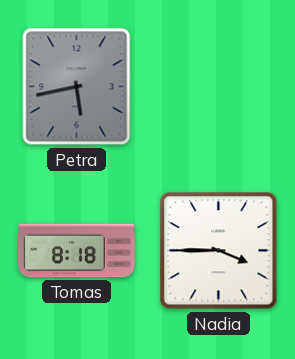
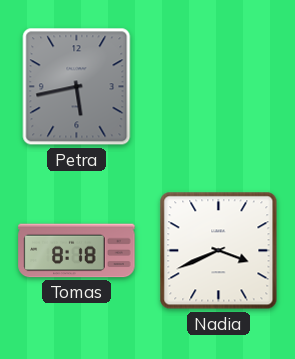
Nadia: 3:45 -> 3:41
